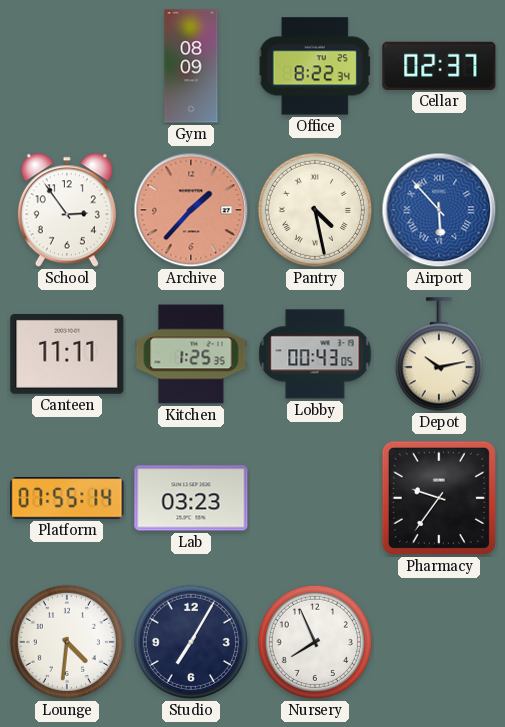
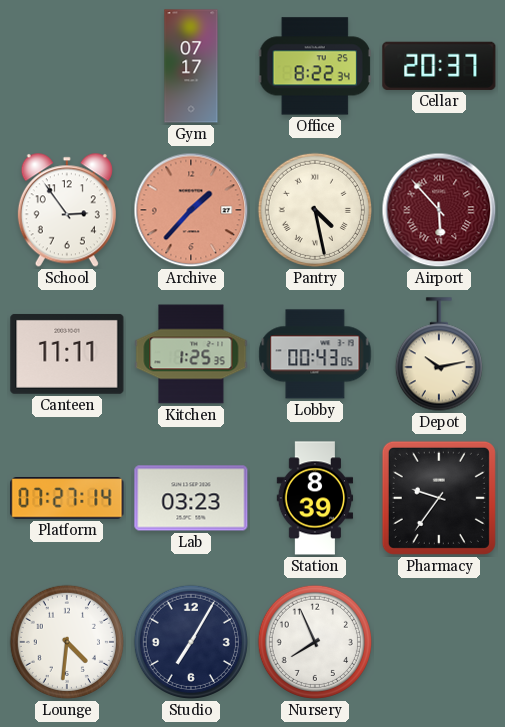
Gym: 08:09 -> 07:17
Cellar: 02:37 -> 20:37
Airport dial: blue -> burgundy
Platform: 07:55 -> 07:27
Station: none -> 8:39
